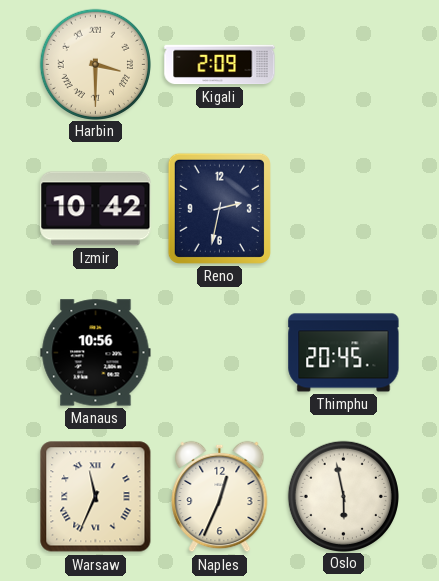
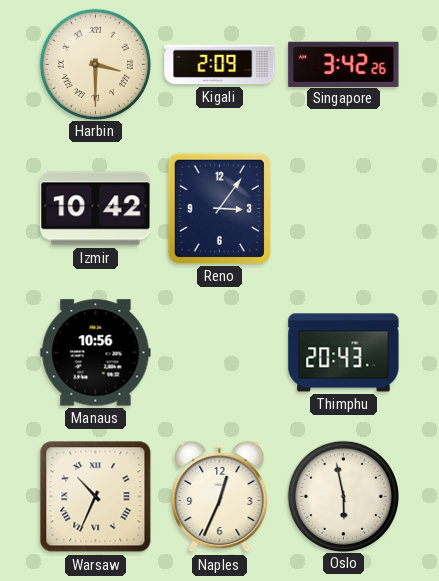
Singapore: none -> 3:42
Reno: 2:32 -> 3:06
Thimphu: 20:45 -> 20:43
Warsaw: 11:34 -> 10:34
